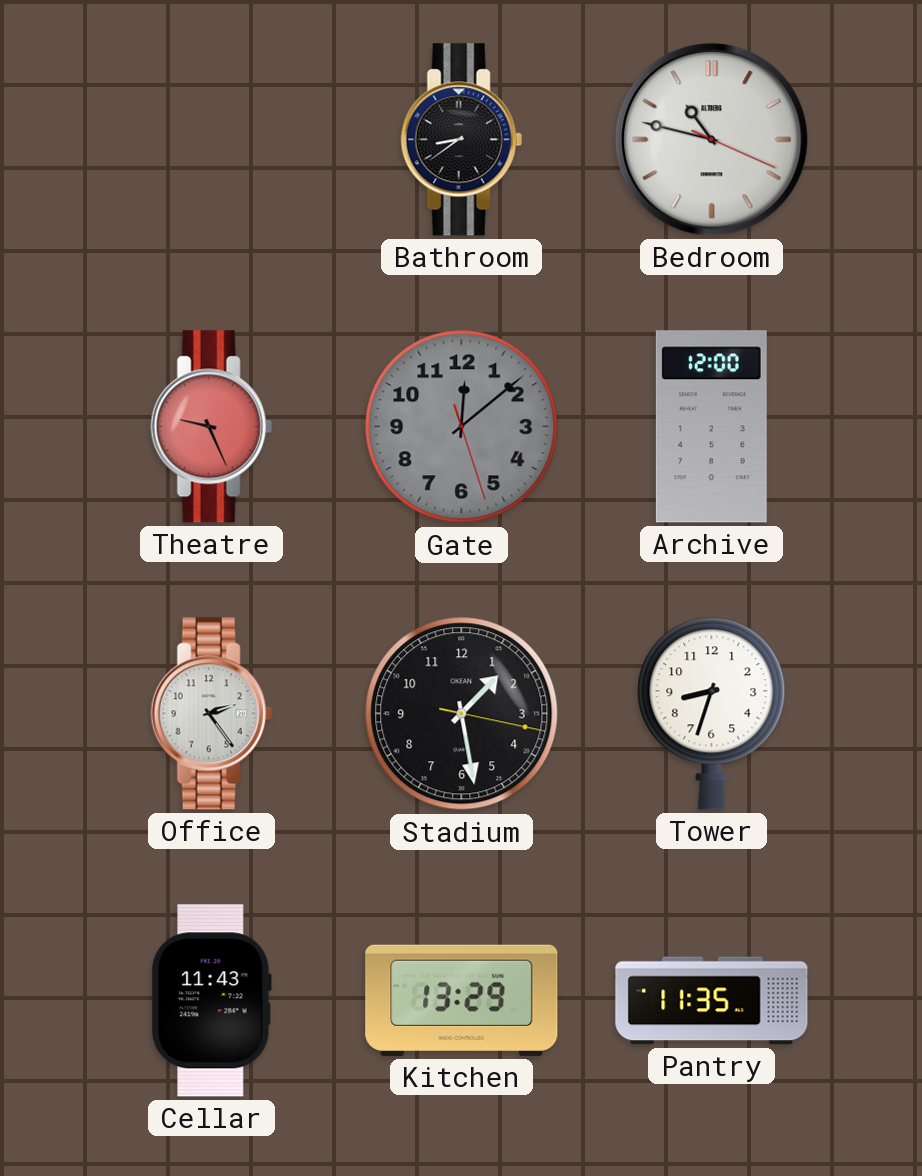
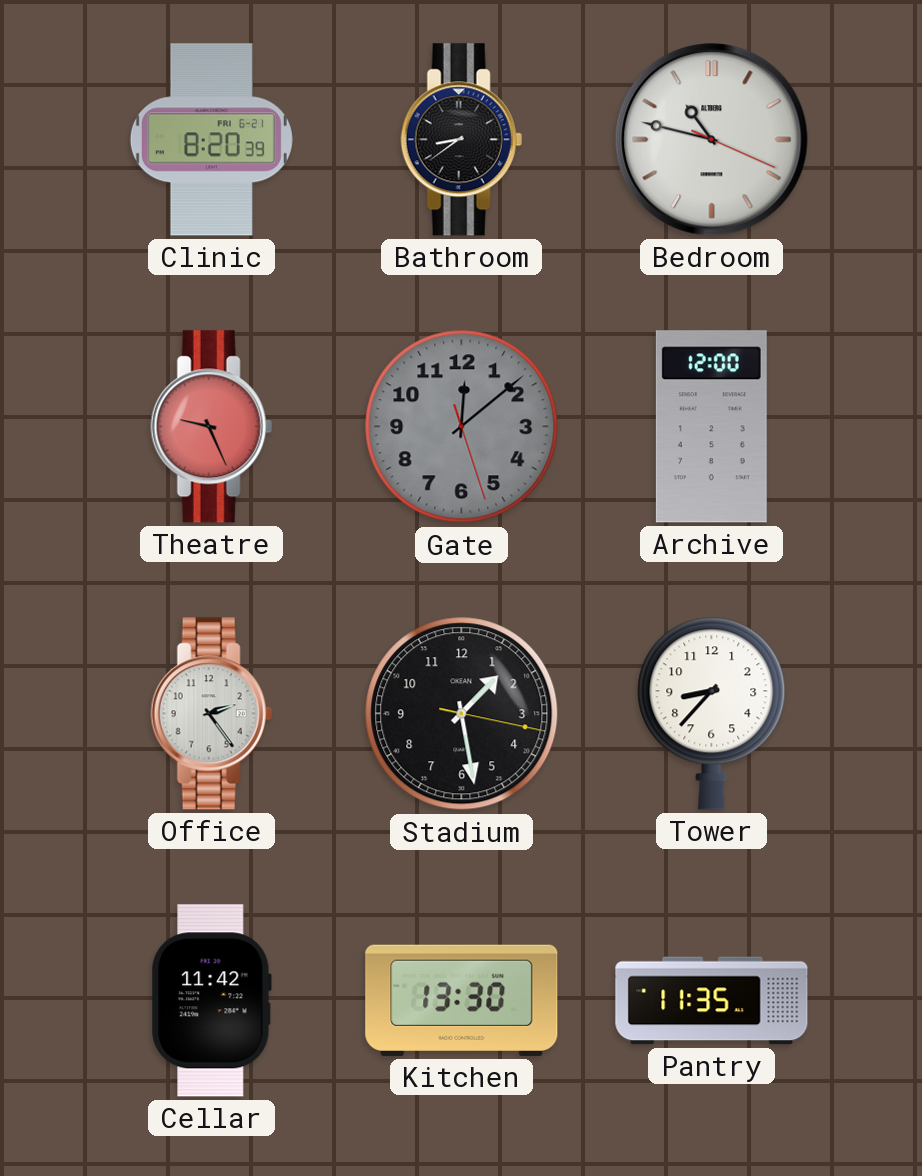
Clinic: none -> 8:20
Tower: 8:33 -> 8:37
Cellar: 11:43 -> 11:42
Kitchen: 13:29 -> 13:30
